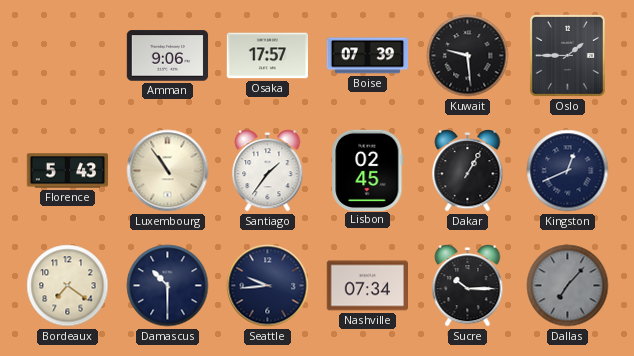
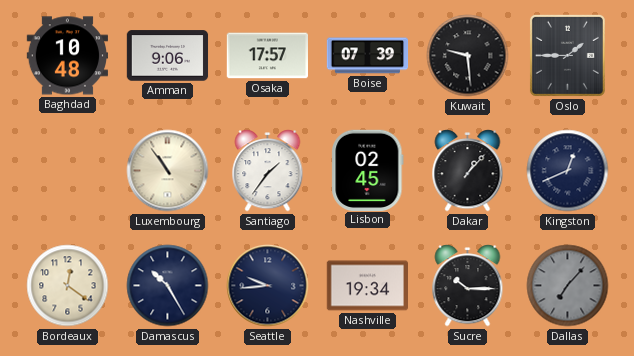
Baghdad: none -> 10:48
Florence: 5:43 -> none
Dakar: 1:05 -> 1:07
Bordeaux: 7:21 -> 12:21
Damascus: 10:30 -> 10:25
Nashville: 07:34 -> 19:34
